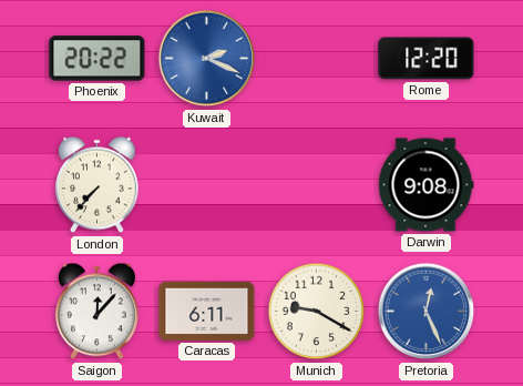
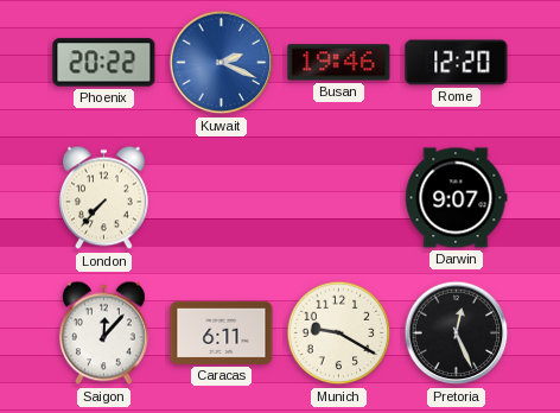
Busan: none -> 19:46
Darwin: 9:08 -> 9:07
Pretoria dial: blue -> black
